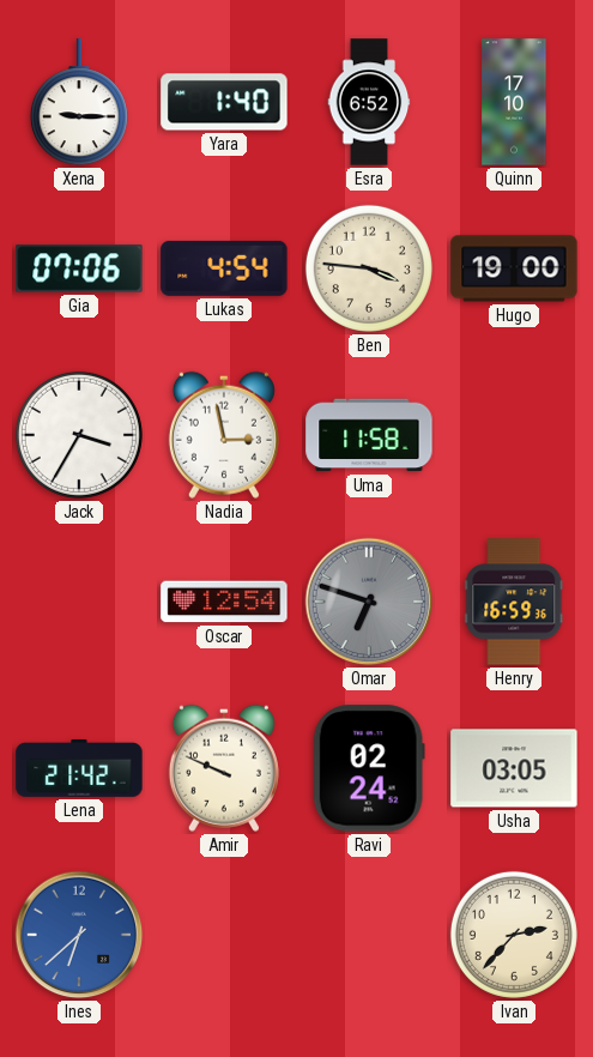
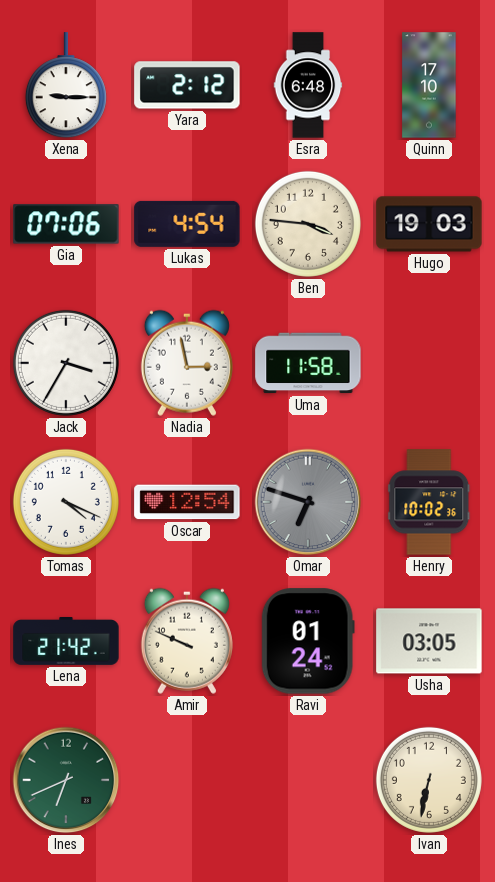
Yara: 1:40 -> 2:12
Esra: 6:52 -> 6:48
Hugo: 19:00 -> 19:03
Tomas: none -> 4:19
Henry: 16:59 -> 10:02
Ravi: 02:24 -> 01:24
Ines: 6:38 -> 6:41
Ines dial: blue -> green
Ivan: 2:37 -> 6:32
